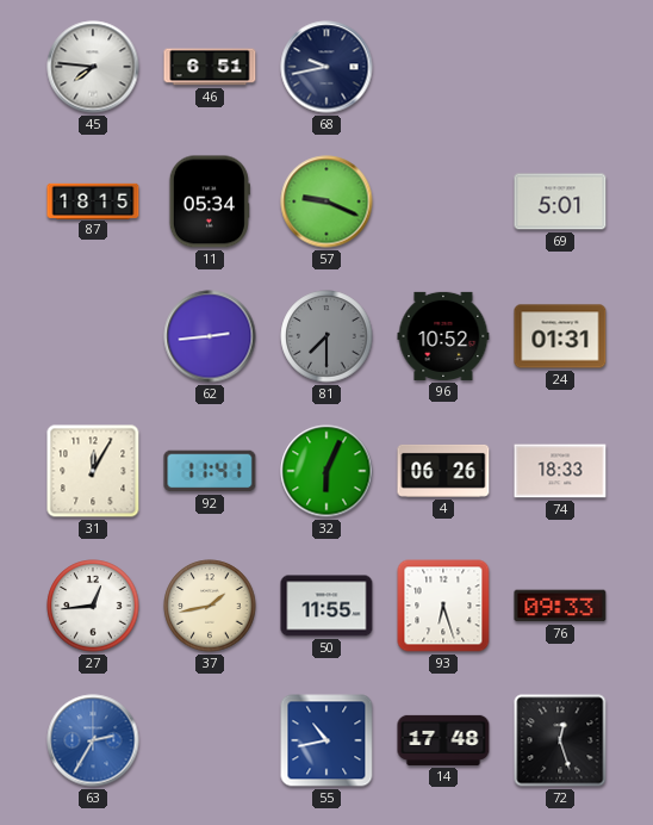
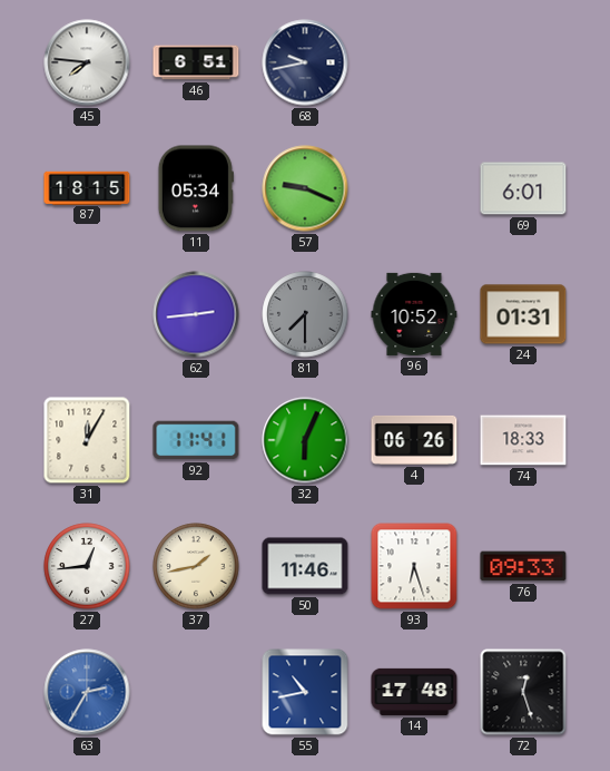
69: 5:01 -> 6:01
50: 11:55 -> 11:46
